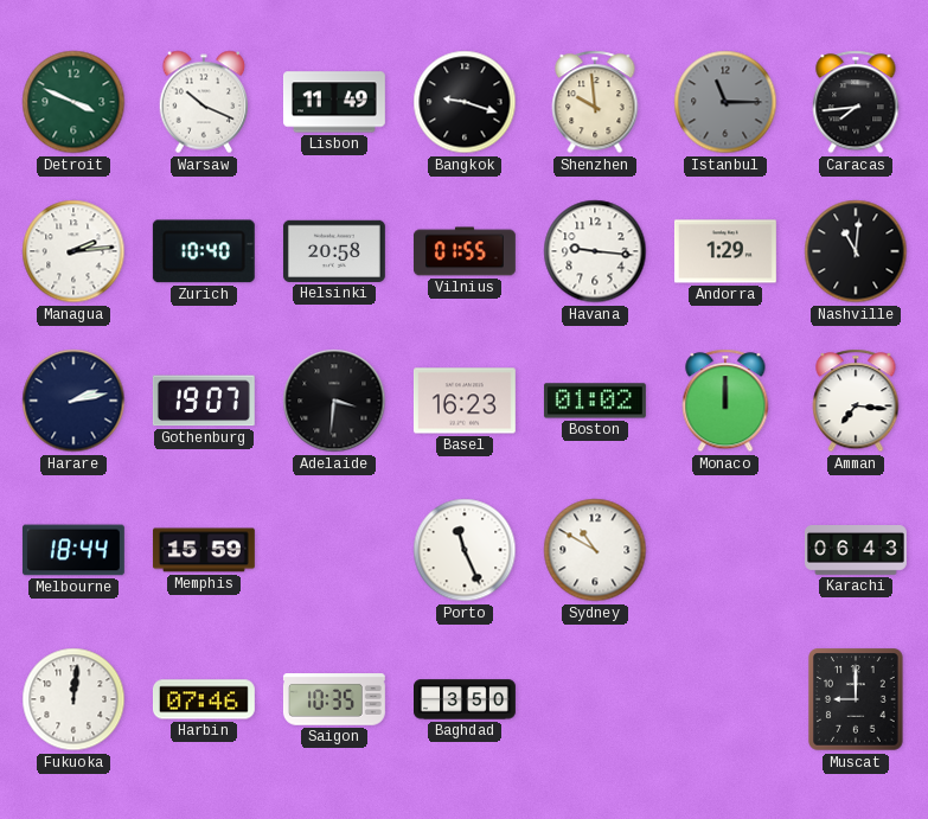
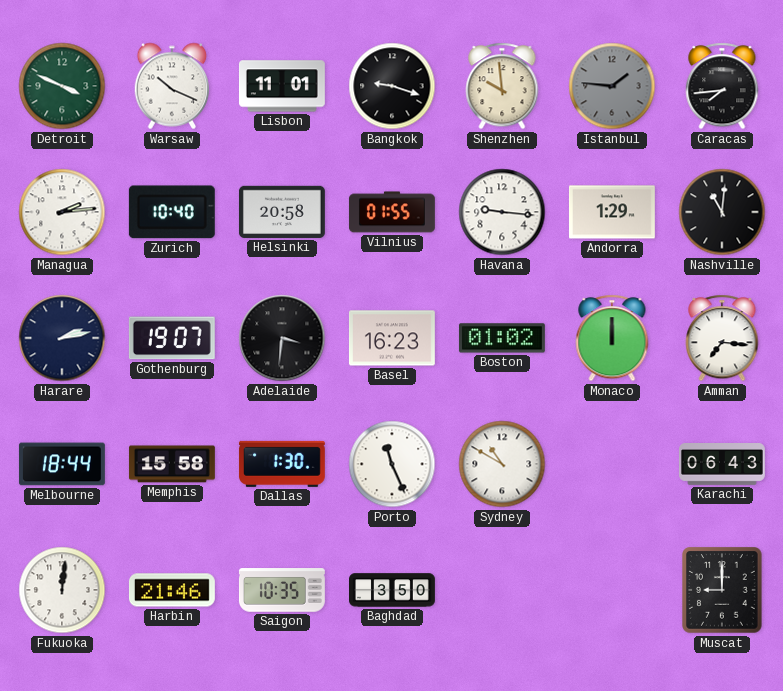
Lisbon: 11:49 -> 11:01
Istanbul: 11:15 -> 1:46
Memphis: 15:59 -> 15:58
Dallas: none -> 1:30
Harbin: 07:46 -> 21:46
